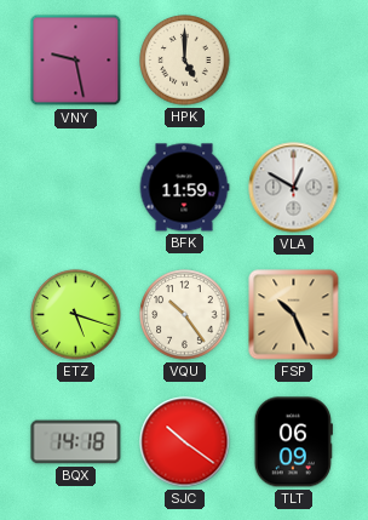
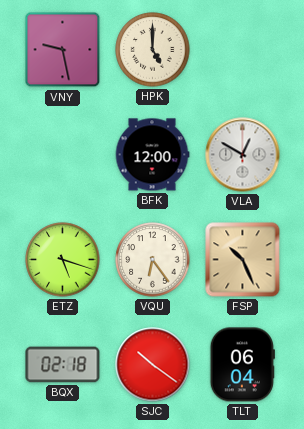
BFK: 11:59 -> 12:00
VQU: 10:24 -> 6:24
BQX: 14:18 -> 02:18
TLT: 06:09 -> 06:04
